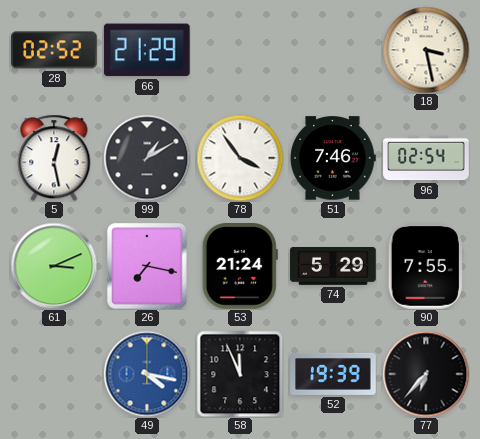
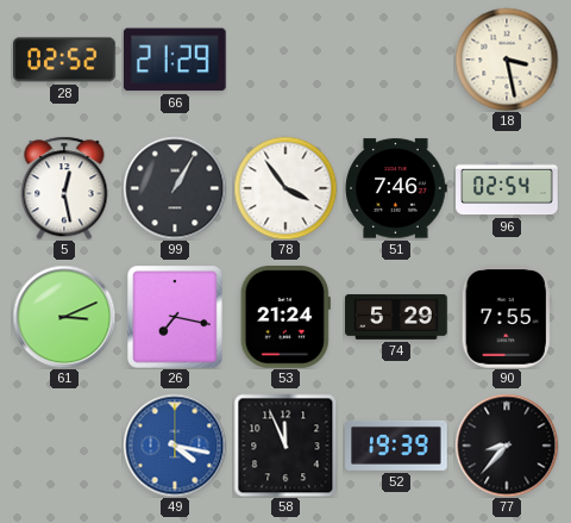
99: 1:10 -> 1:05
77: 6:37 -> 8:37
